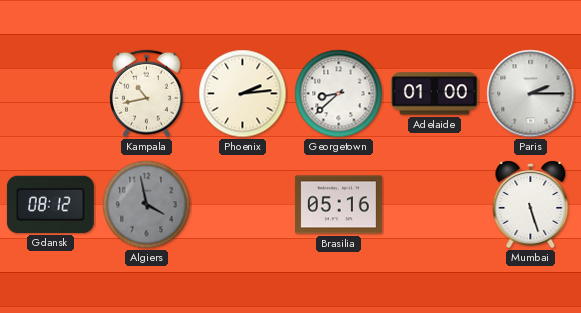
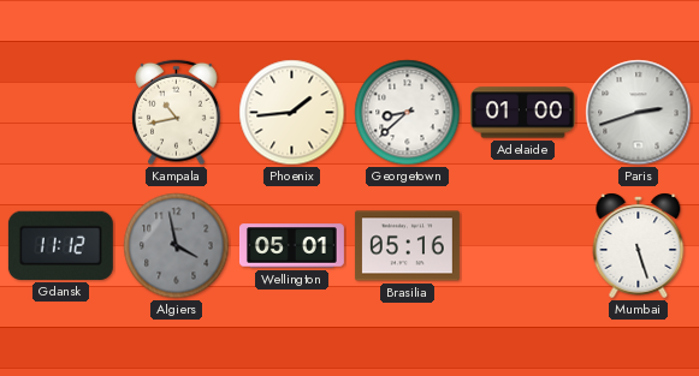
Phoenix: 2:14 -> 1:44
Paris: 2:15 -> 2:42
Gdansk: 08:12 -> 11:12
Wellington: none -> 05:01
